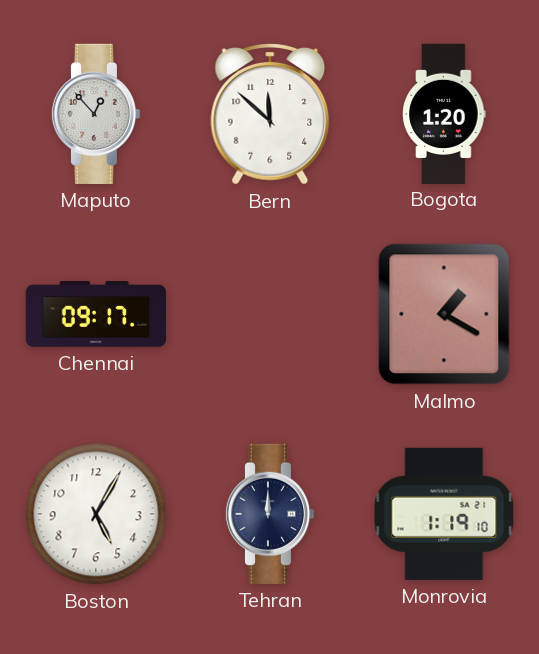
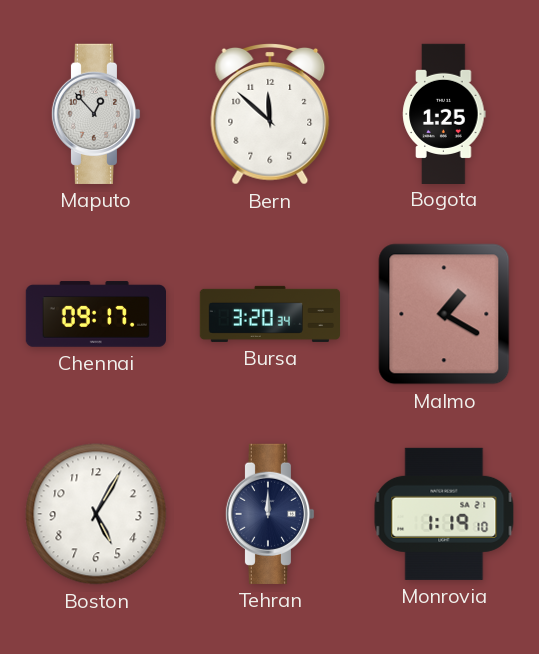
Bogota: 1:20 -> 1:25
Bursa: none -> 3:20
